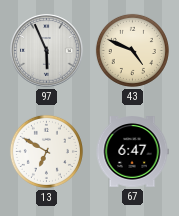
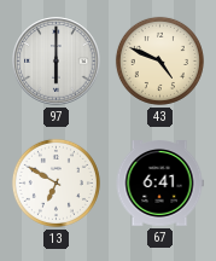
97: 5:56 -> 6:00
67: 6:47 -> 6:41
